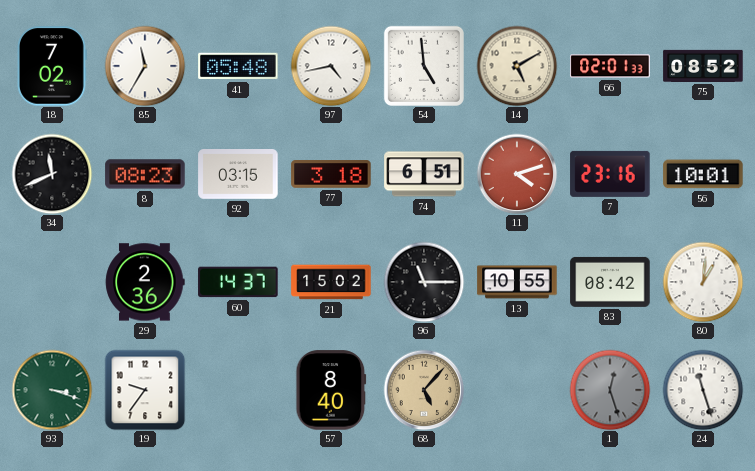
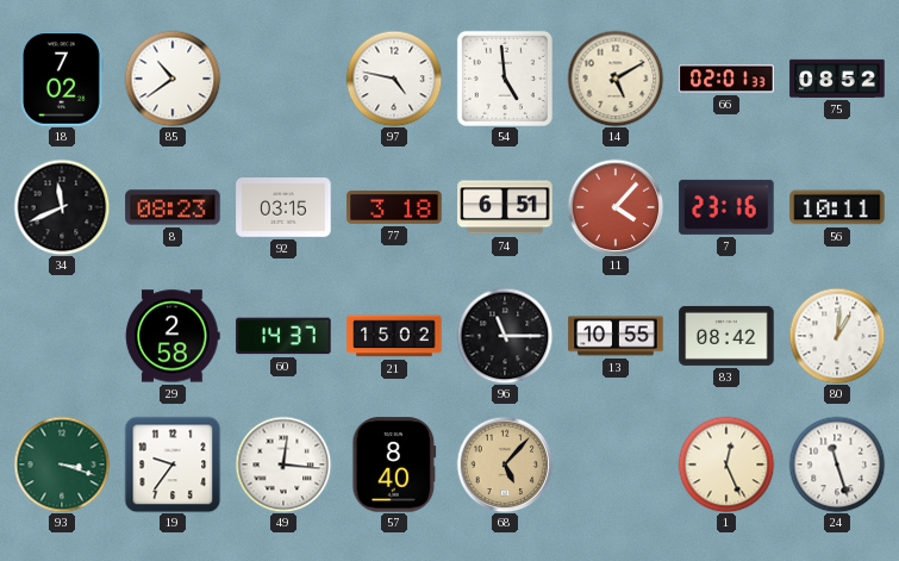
85: 11:35 -> 10:39
41: 05:48 -> none
97: 4:43 -> 4:47
11: 4:12 -> 4:07
56: 10:01 -> 10:11
29: 2:36 -> 2:58
49: none -> 12:16
1: 12:27 -> 12:26
1 dial: grey -> cream
